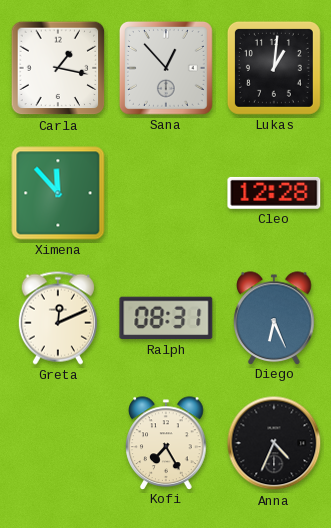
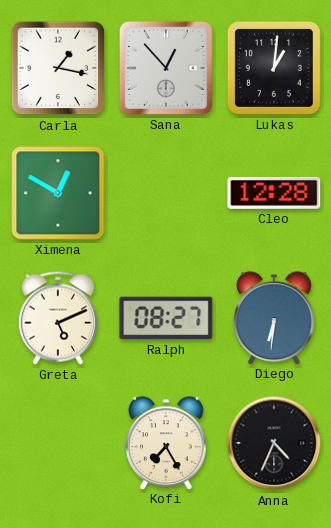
Ximena: 11:53 -> 12:50
Greta: 12:11 -> 5:11
Ralph: 08:31 -> 08:27
Diego: 6:26 -> 6:31
